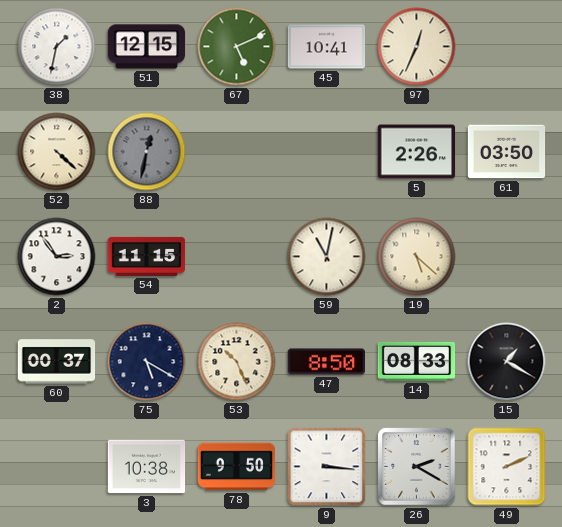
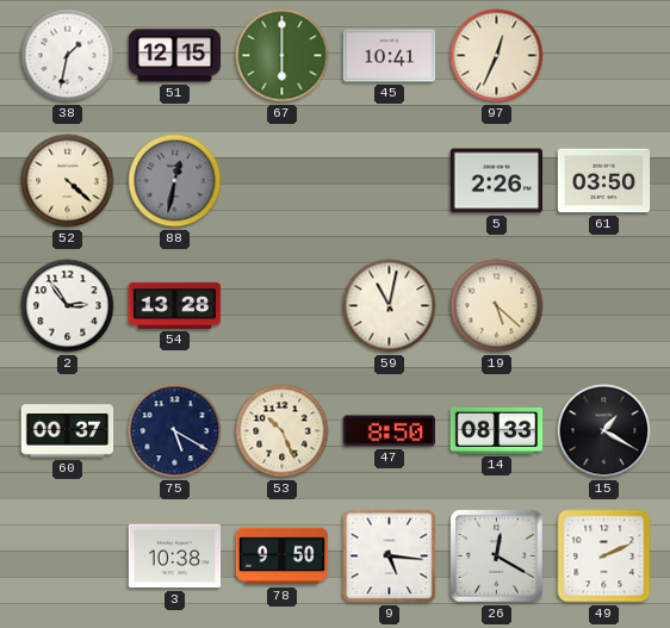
67: 5:11 -> 6:00
54: 11:15 -> 13:28
9: 3:16 -> 5:16
26: 2:20 -> 12:20
